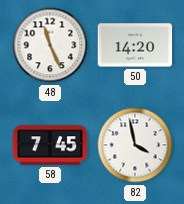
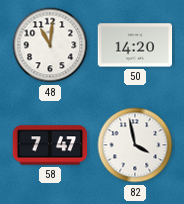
48: 11:26 -> 11:01
58: 7:45 -> 7:47
